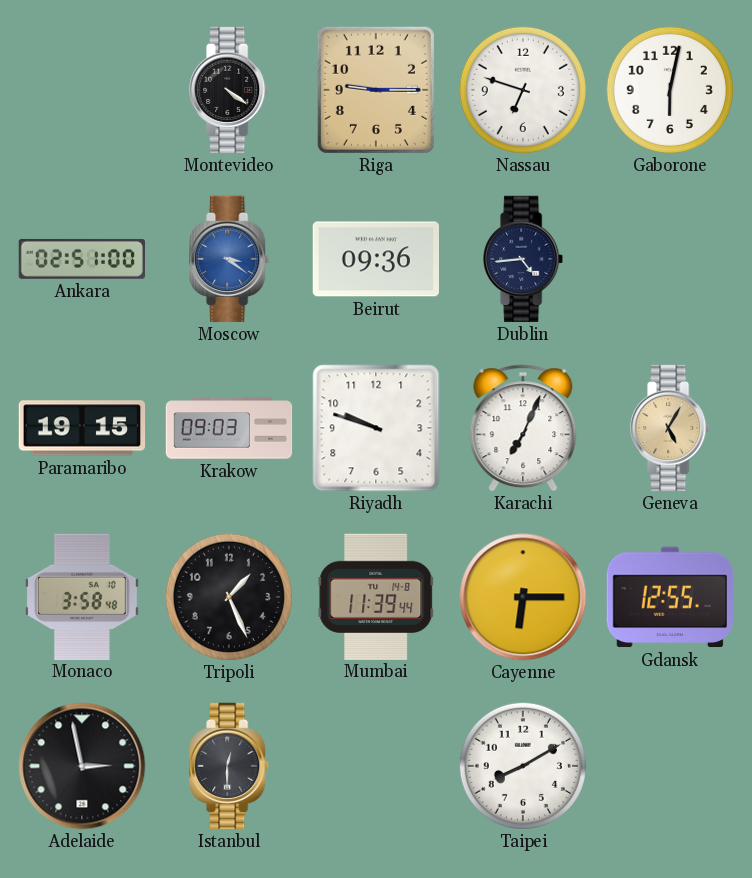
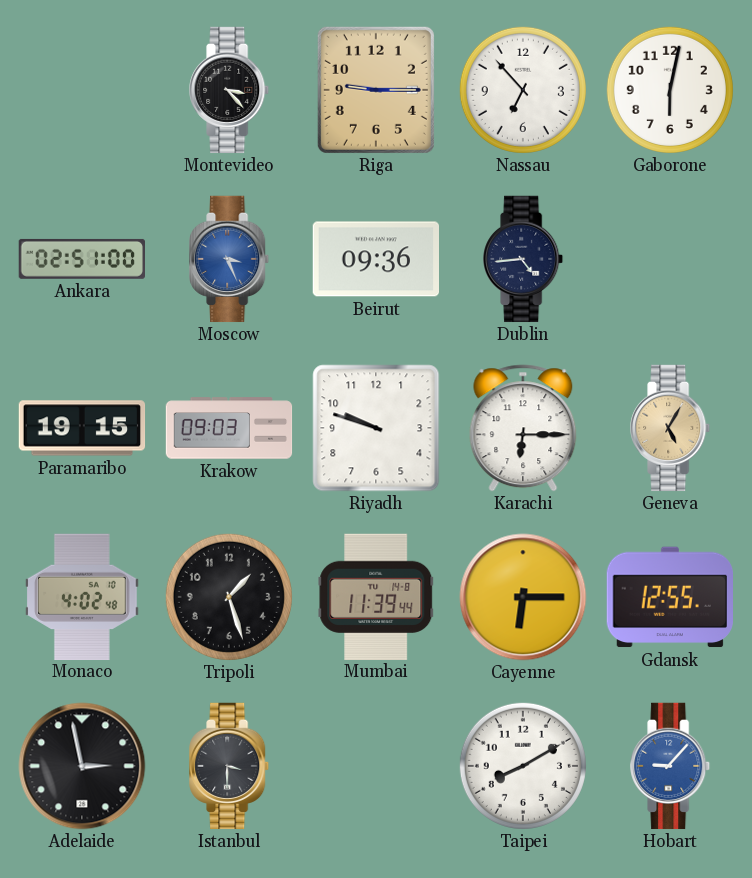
Montevideo: 4:21 -> 3:23
Nassau: 6:48 -> 6:53
Moscow: 3:21 -> 3:26
Karachi: 7:04 -> 6:15
Monaco: 3:58 -> 4:02
Tripoli: 1:26 -> 1:27
Istanbul: 12:30 -> 3:30
Hobart: none -> 9:07
